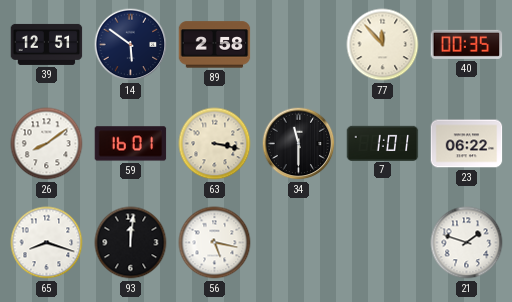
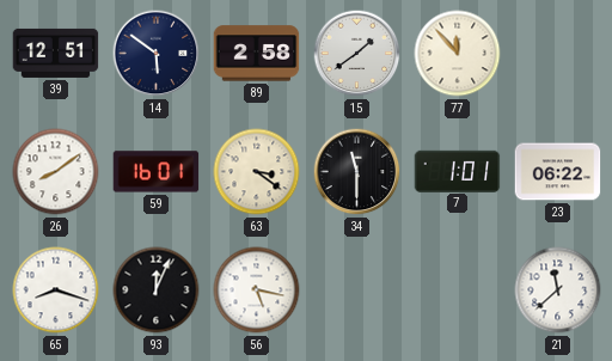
15: none -> 1:39
40: 00:35 -> none
63: 3:17 -> 3:21
93: 12:01 -> 12:04
21: 1:48 -> 11:38
